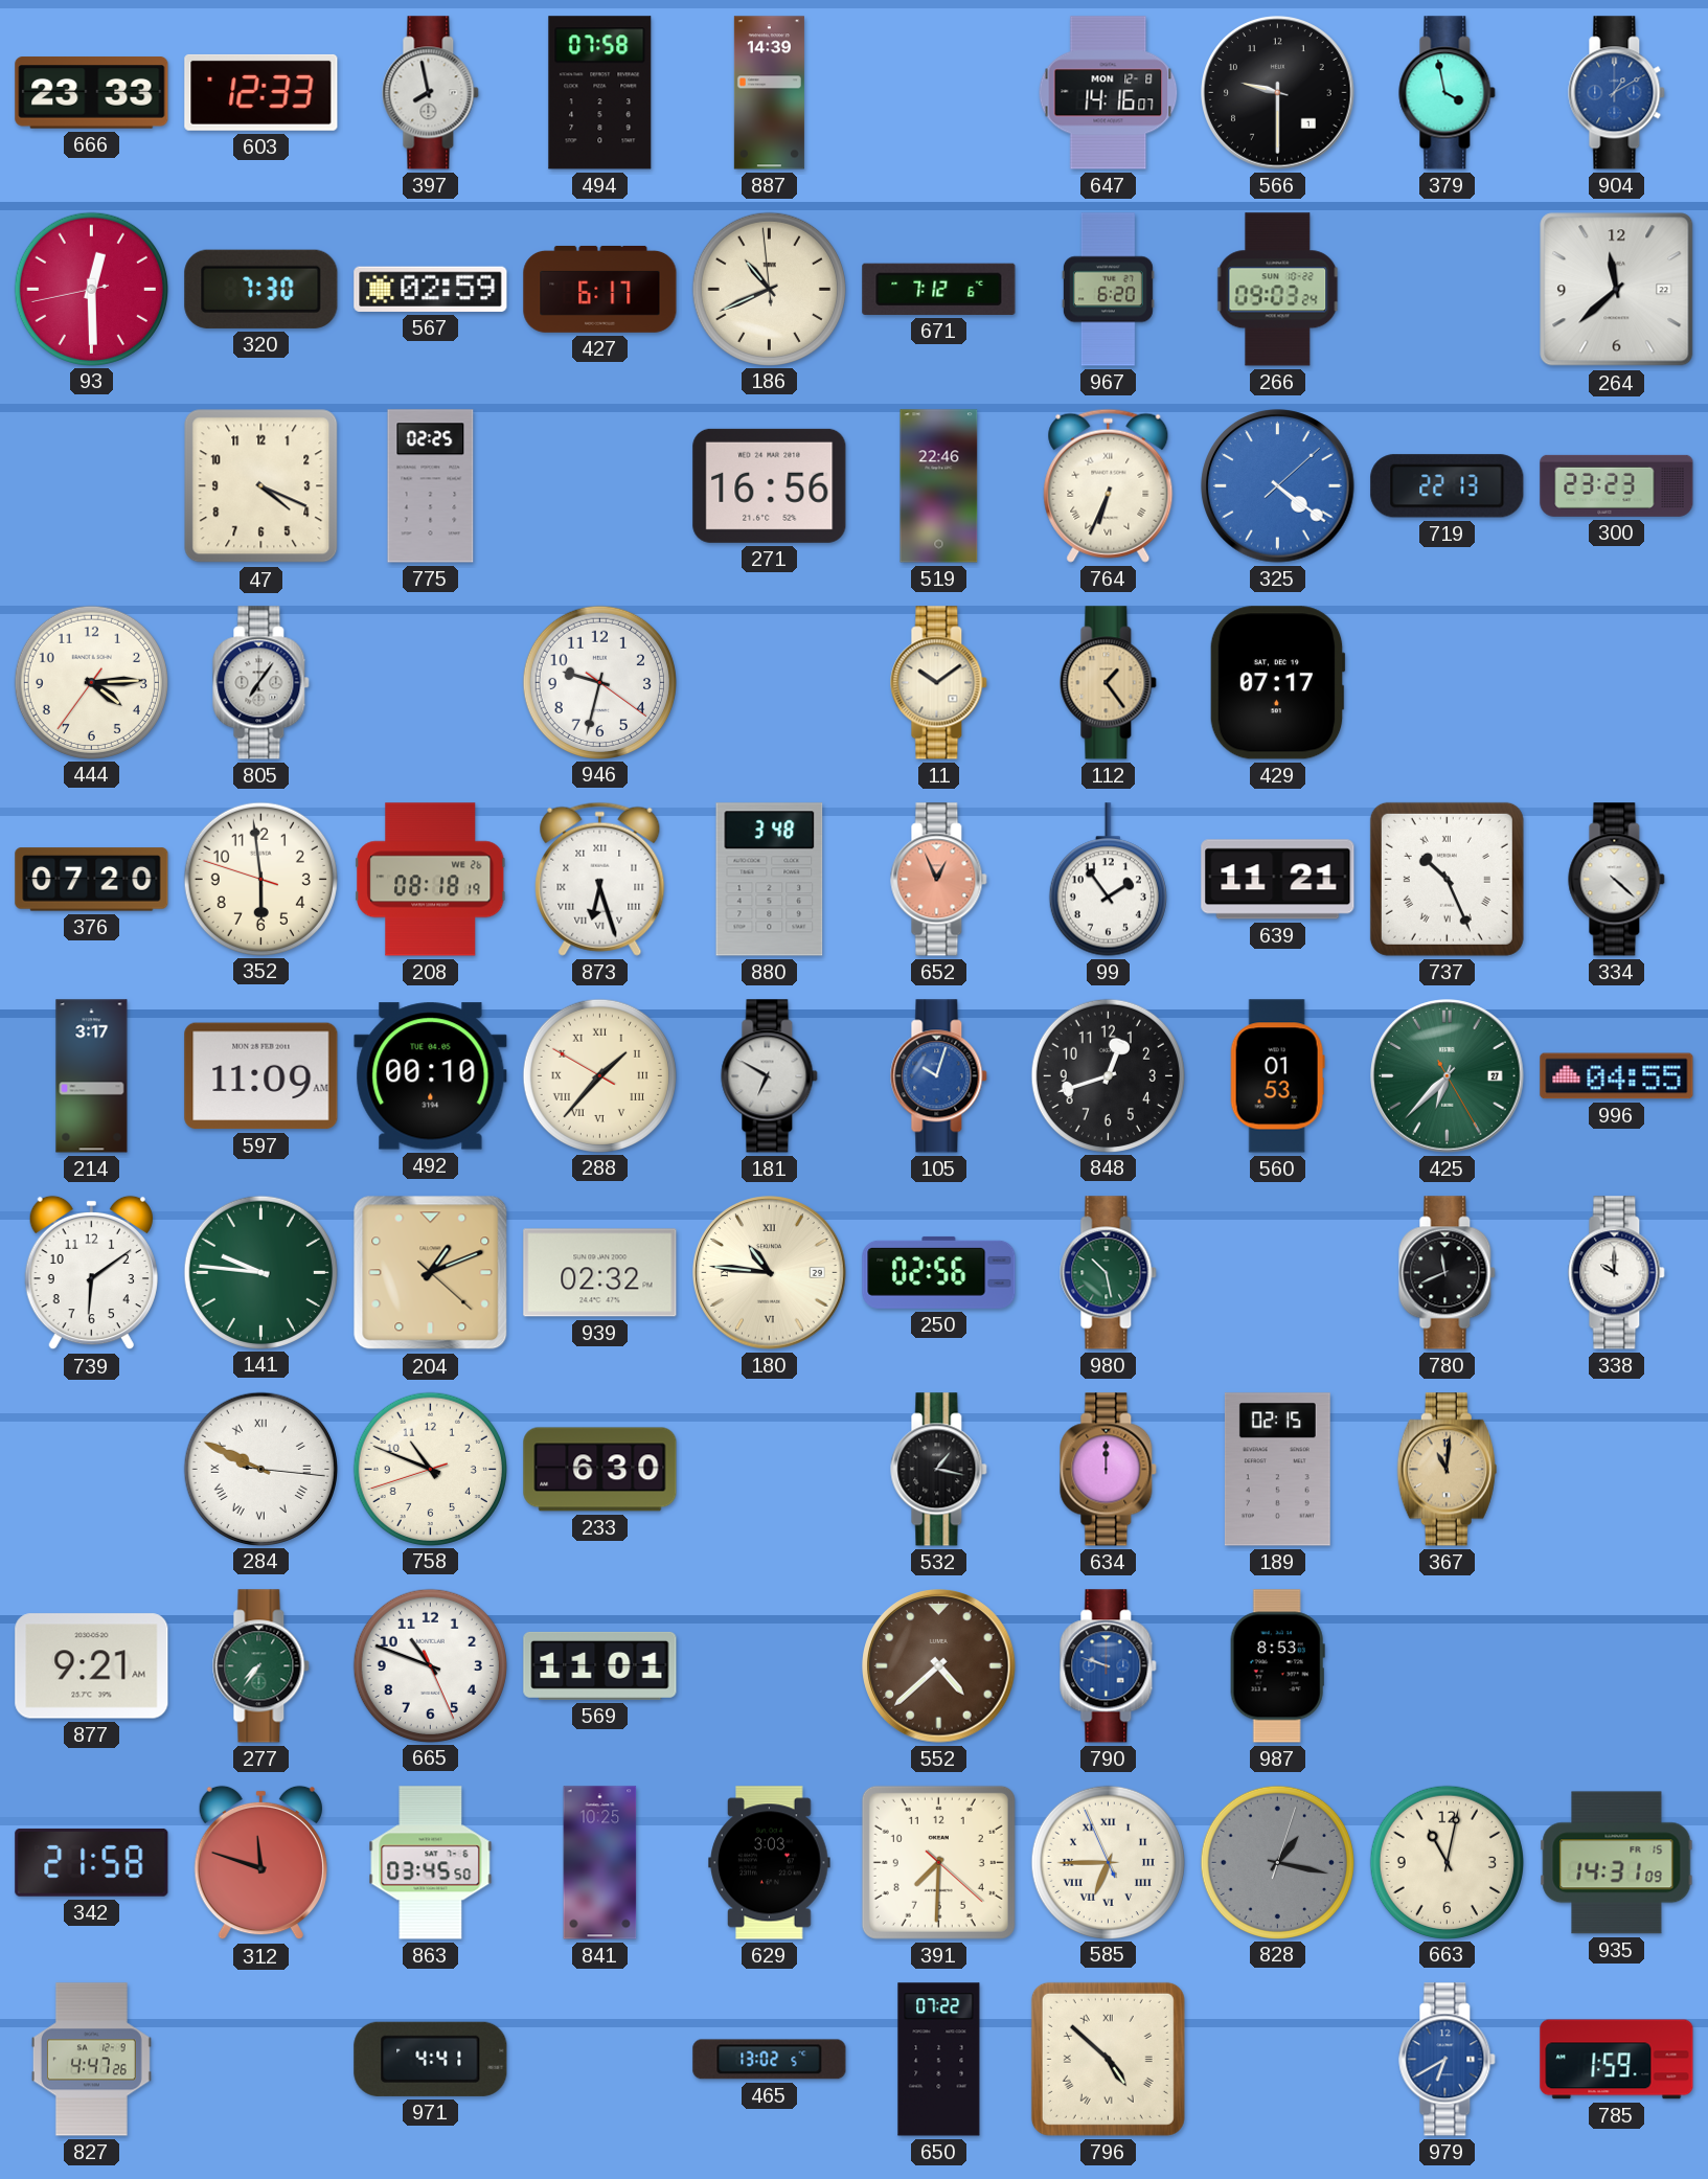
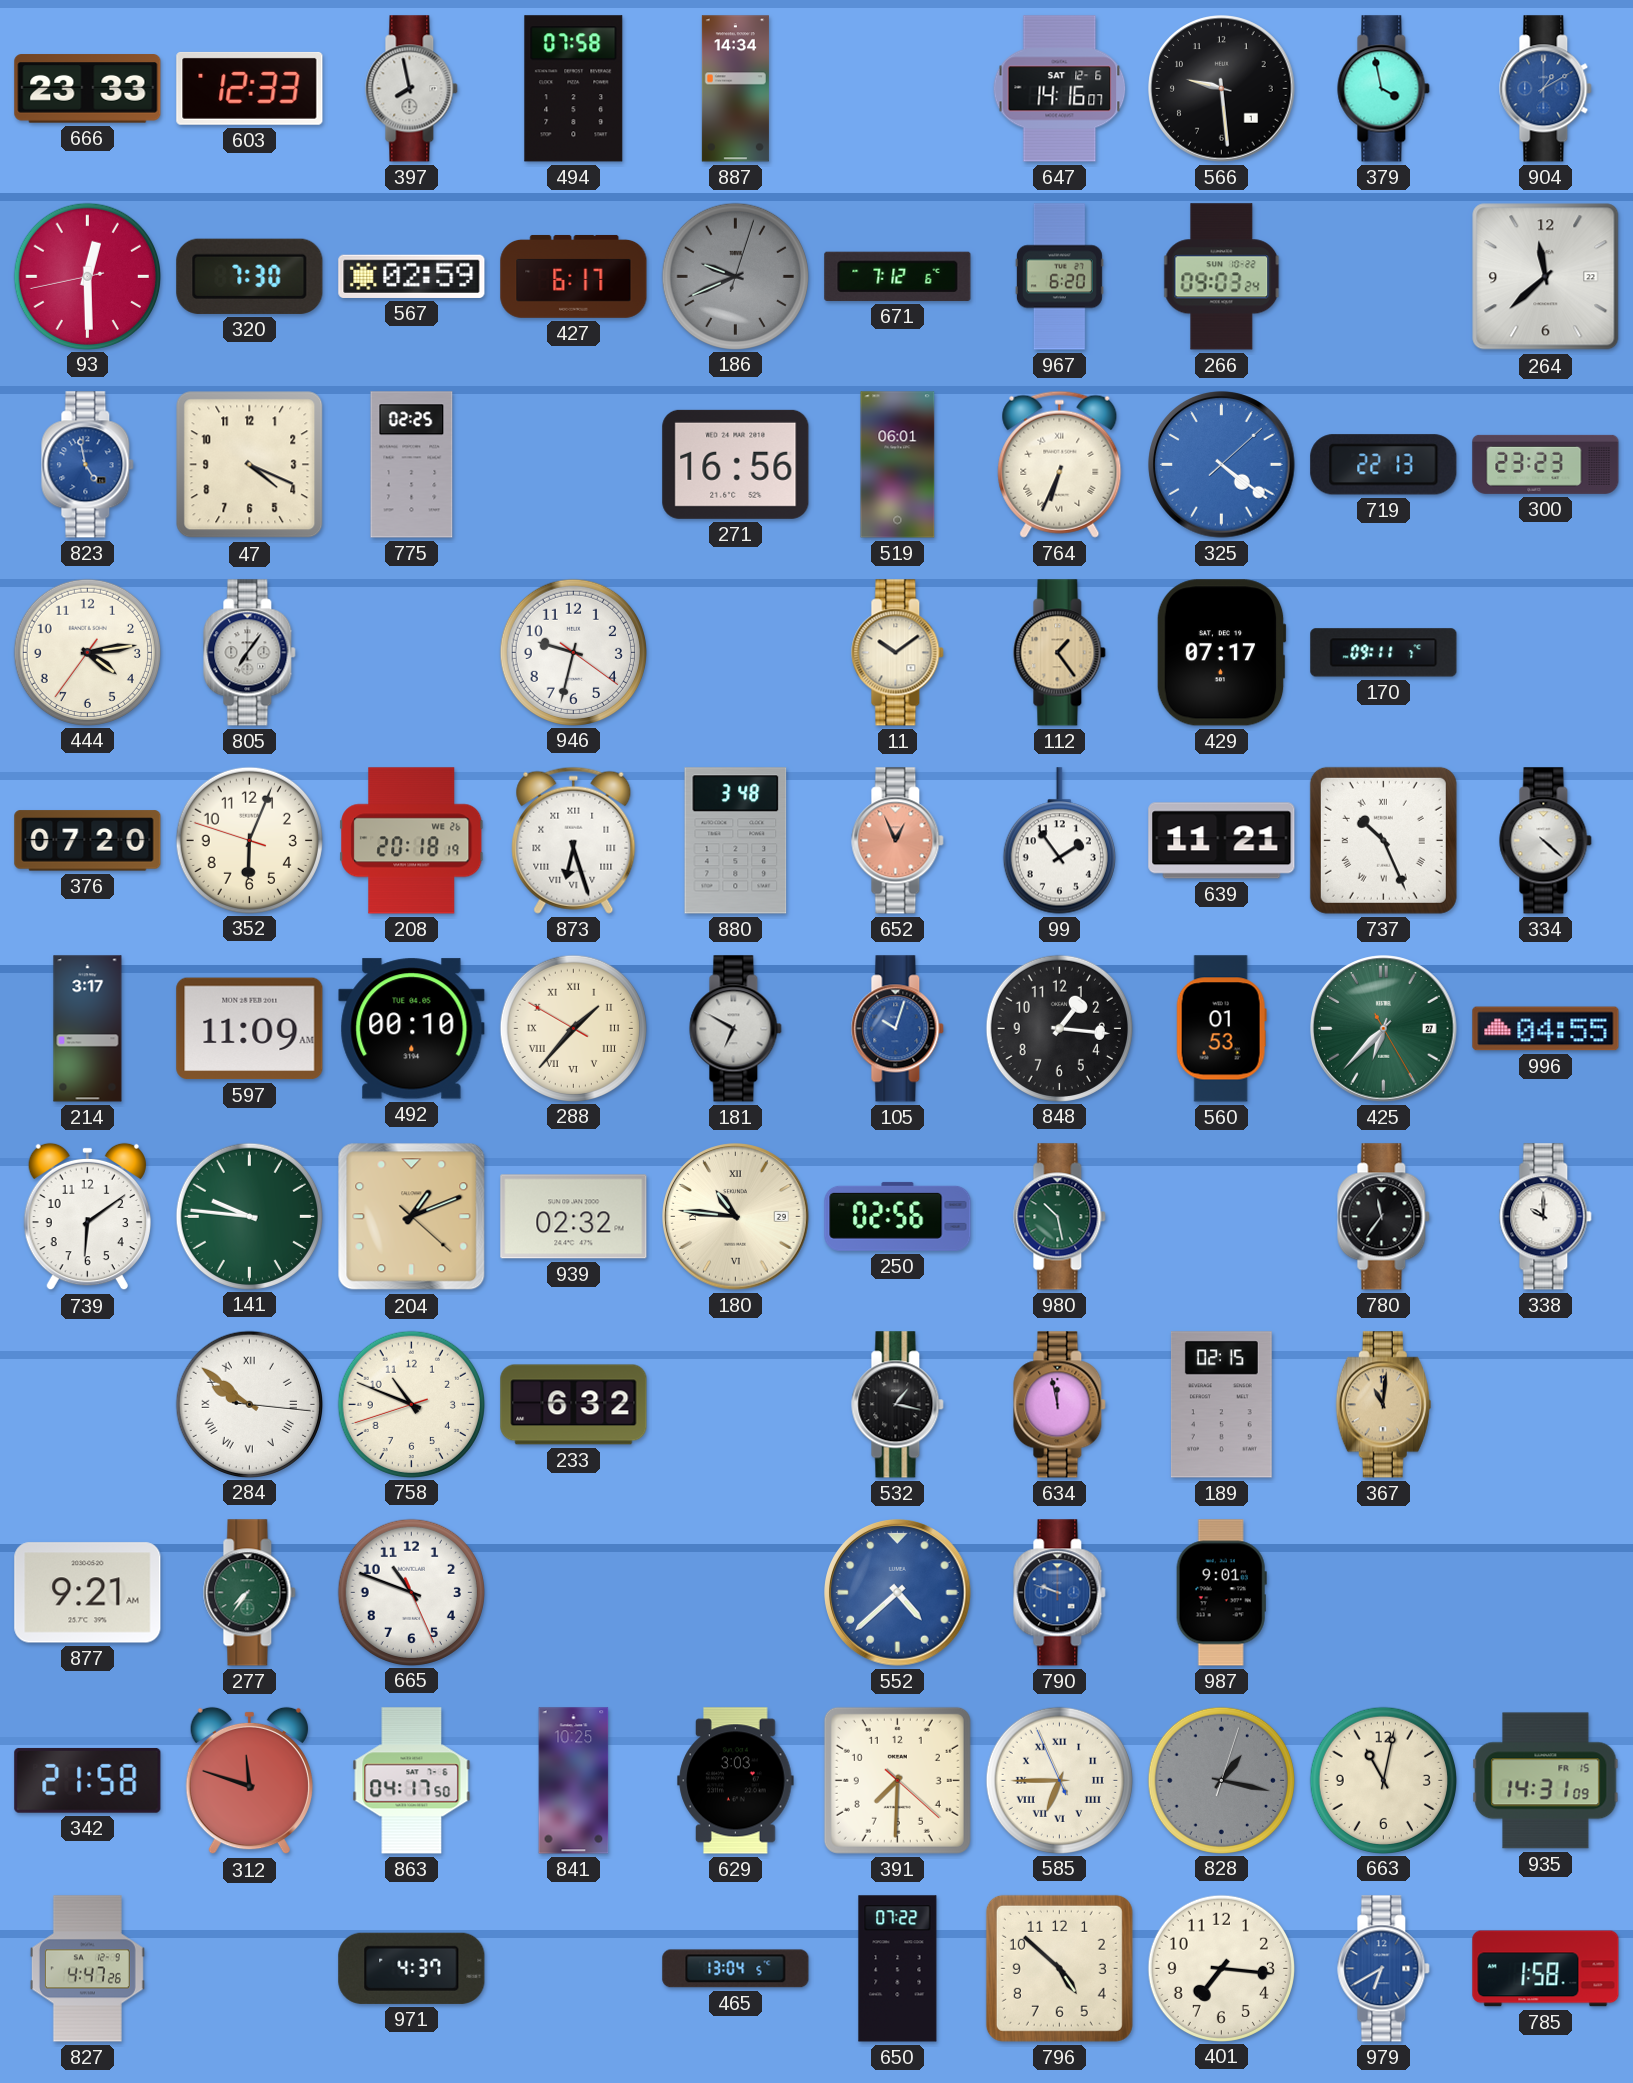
887: 14:39 -> 14:34
647 date: MON 12-8 -> SAT 12-6
566: 9:30 -> 9:29
186: 10:40 -> 9:41
186 dial: cream -> grey
823: none -> 4:58
519: 22:46 -> 06:01
444: 4:14 -> 4:13
170: none -> 09:11
352: 5:58 -> 6:03
208: 08:18 -> 20:18
848: 12:42 -> 1:16
780: 11:41 -> 11:36
284: 9:49 -> 9:51
233: 6:30 -> 6:32
634: 12:00 -> 11:58
569: 11:01 -> none
552 dial: brown -> blue
987: 8:53 -> 9:01
863: 03:45 -> 04:17
971: 4:41 -> 4:37
465: 13:02 -> 13:04
796 numerals: Roman -> Arabic
401: none -> 7:16
785: 1:59 -> 1:58
